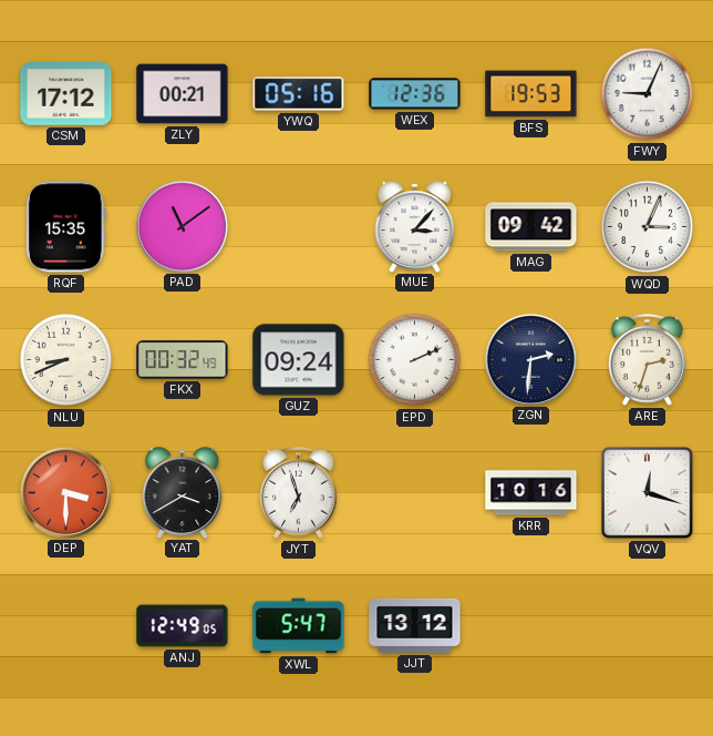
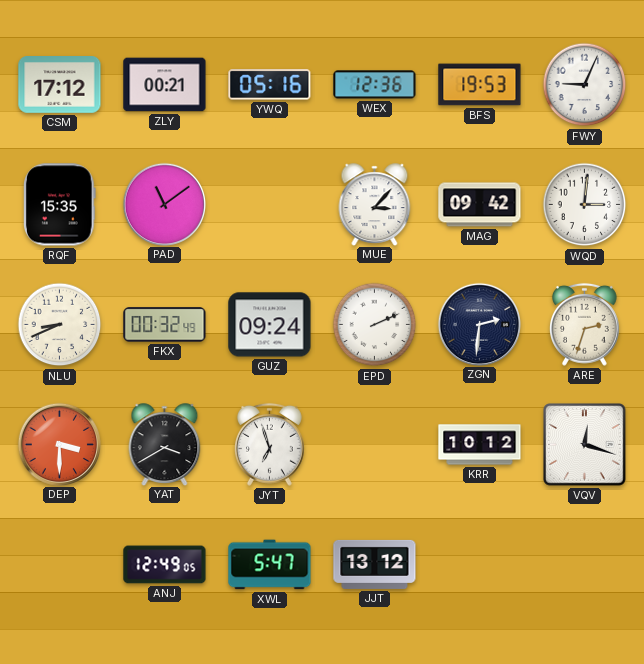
WQD: 3:04 -> 3:01
KRR: 10:16 -> 10:12
